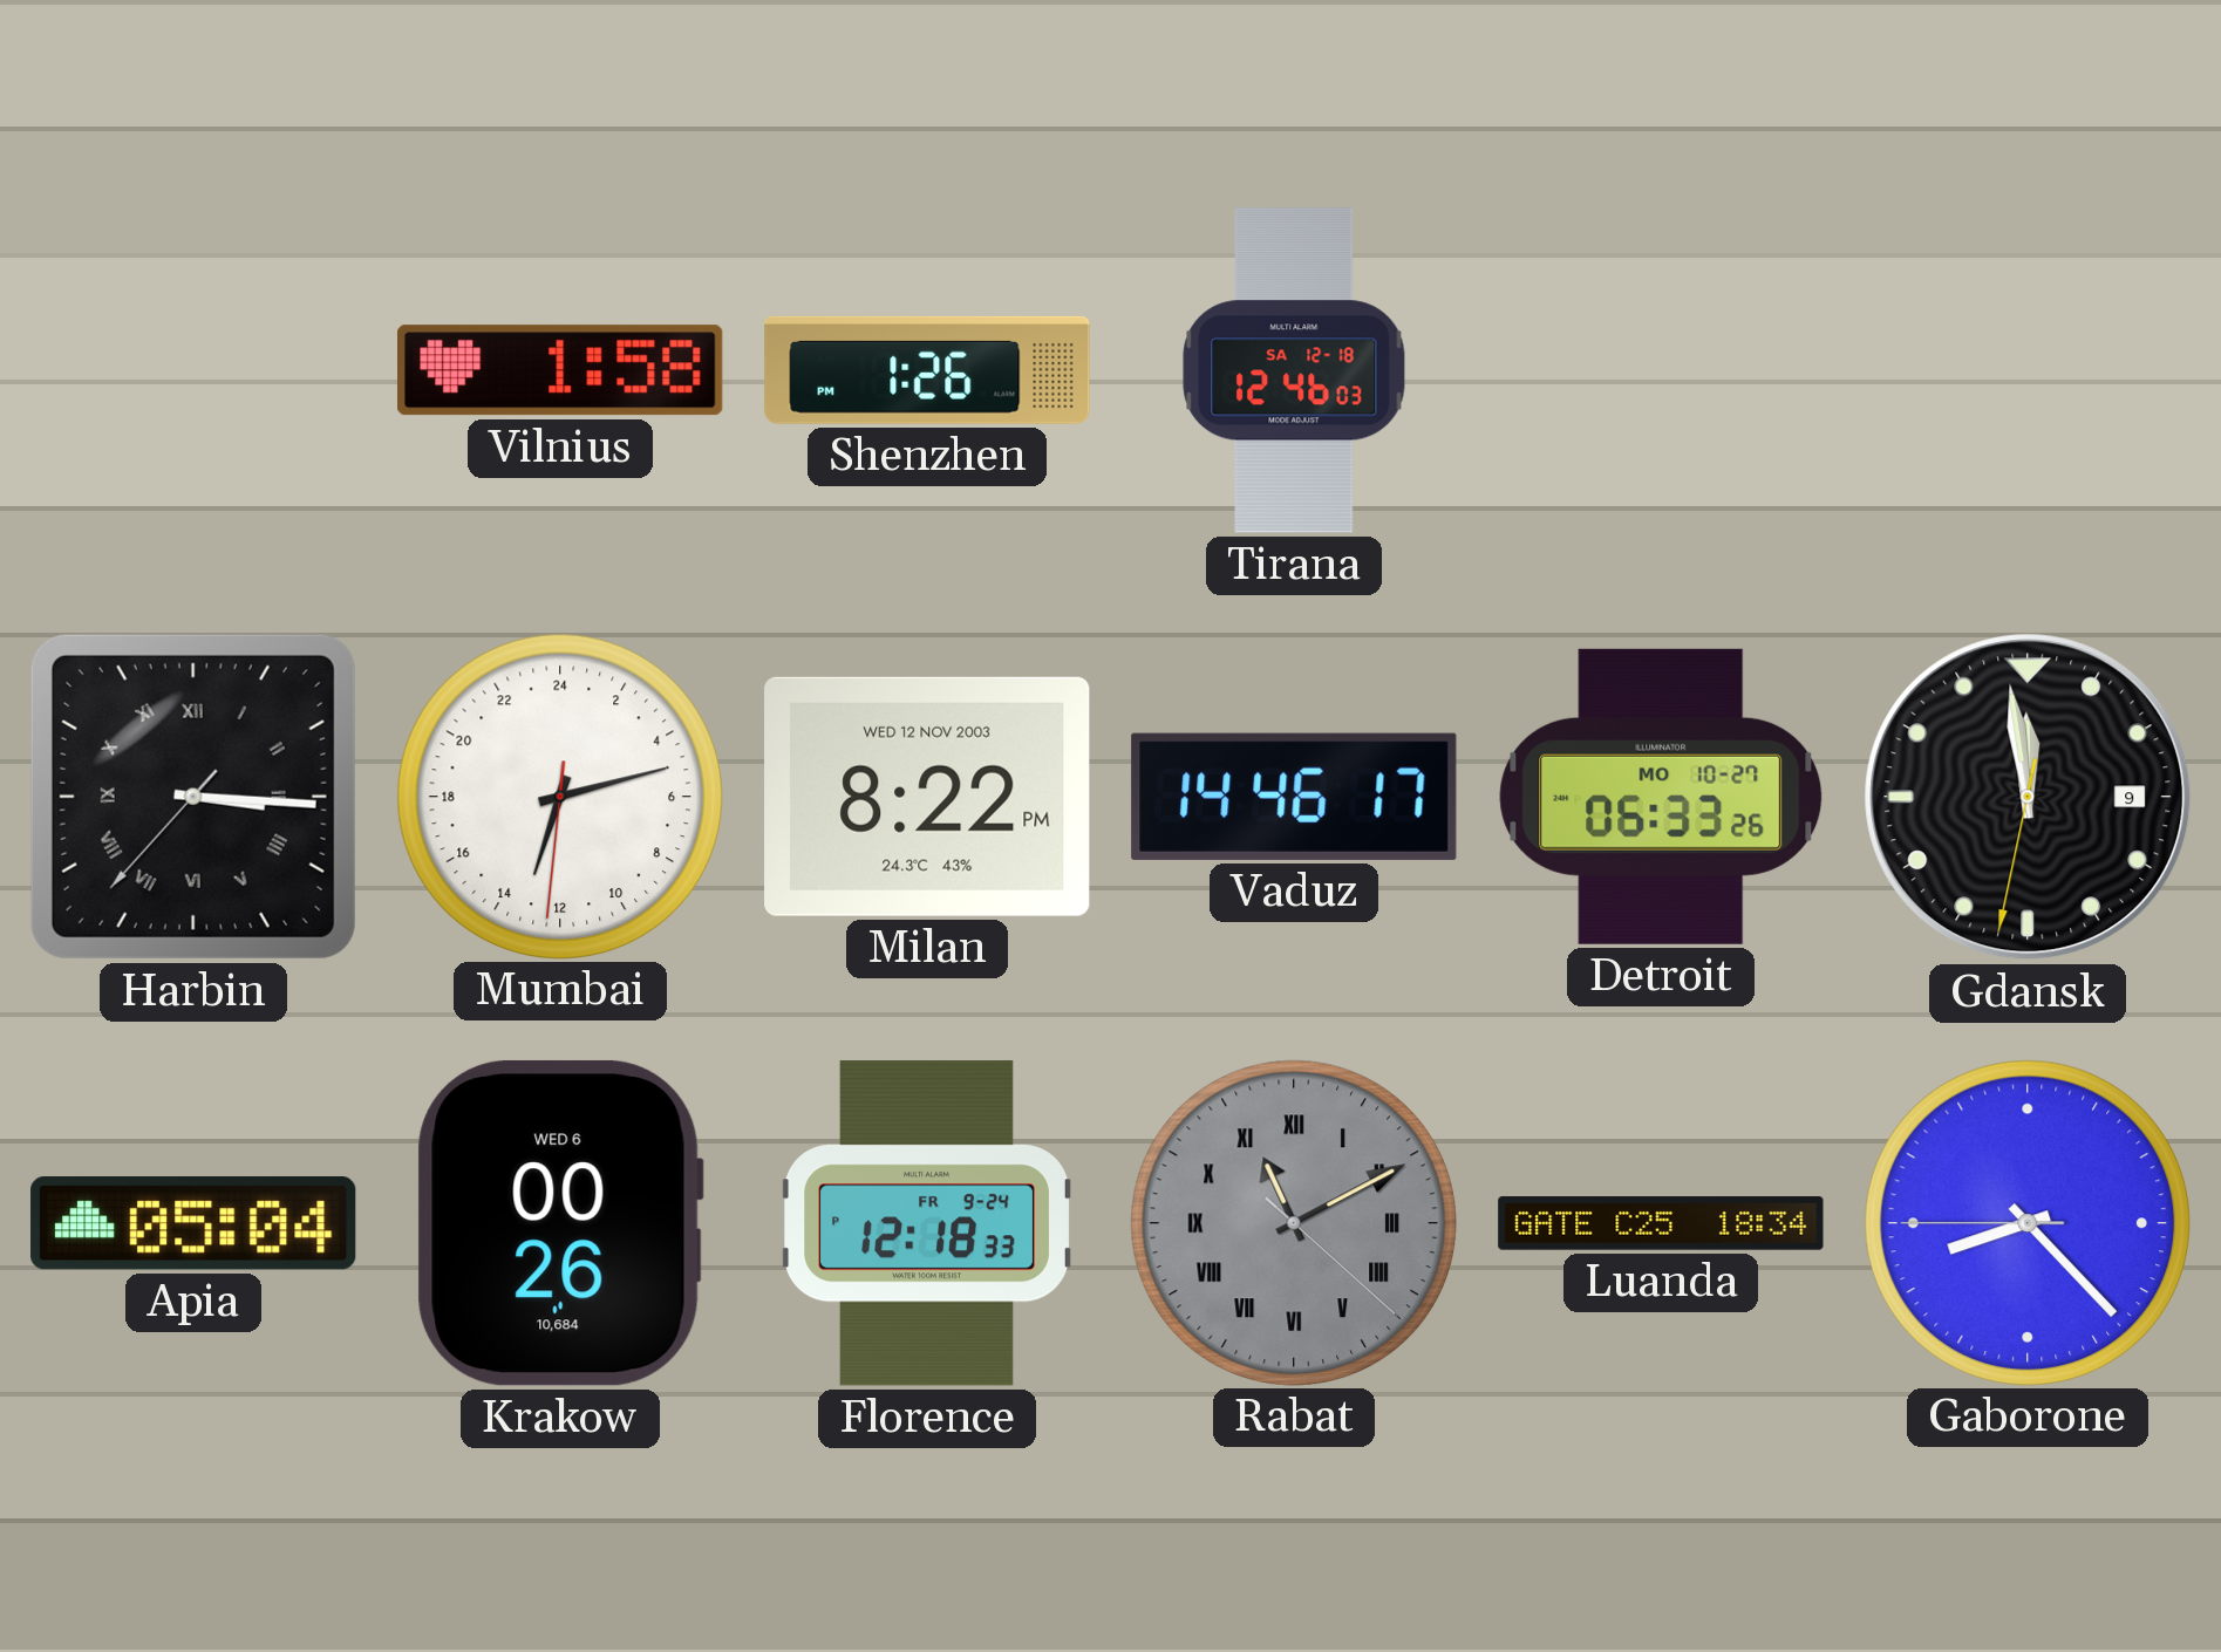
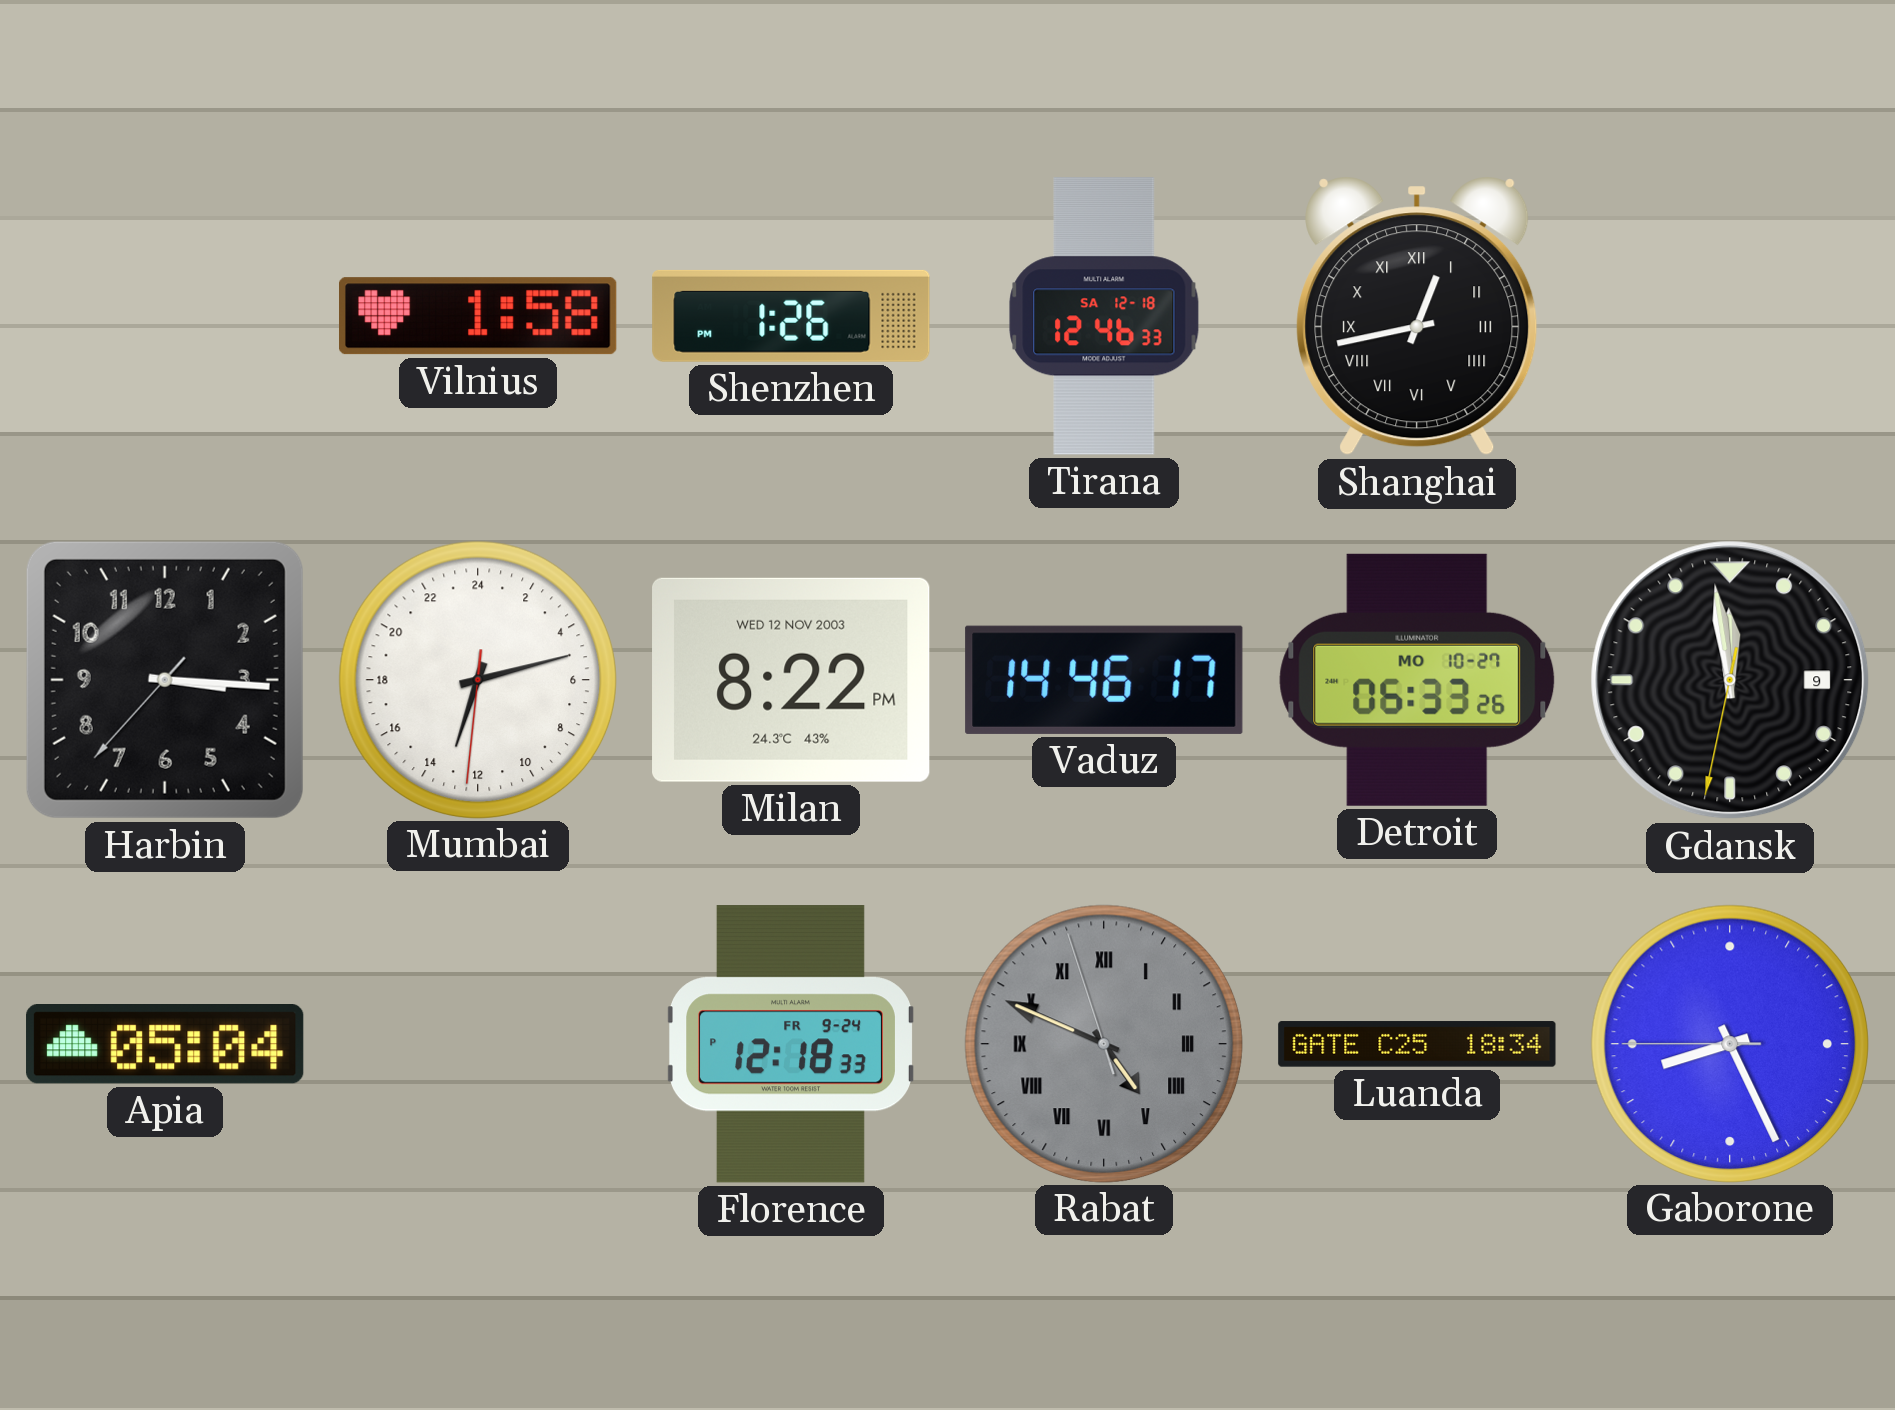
Tirana: 12:46:03 -> 12:46:33
Shanghai: none -> 12:43
Harbin numerals: Roman -> Arabic
Krakow: 00:26 -> none
Rabat: 11:10 -> 4:48
Gaborone: 8:22 -> 8:25
